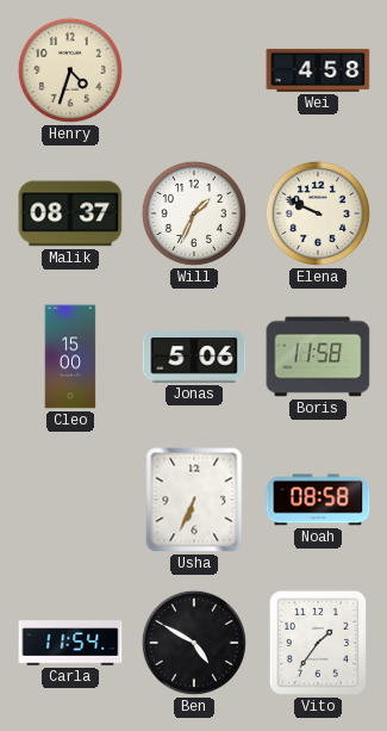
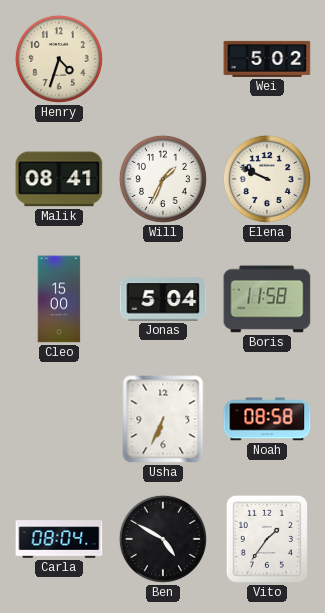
Wei: 4:58 -> 5:02
Malik: 08:37 -> 08:41
Jonas: 5:06 -> 5:04
Carla: 11:54 -> 08:04
